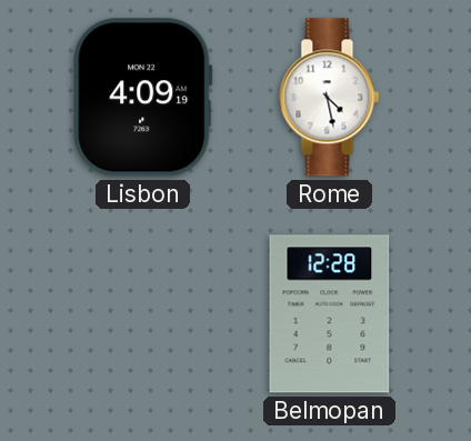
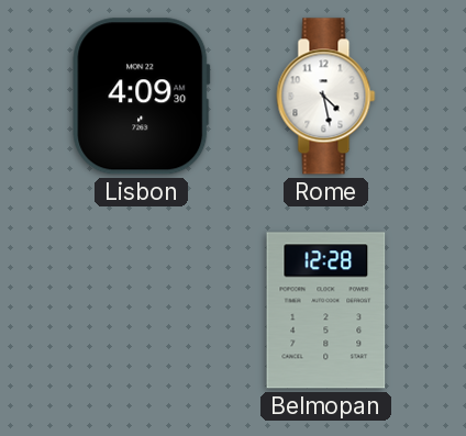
Lisbon: 4:09:19 -> 4:09:30
